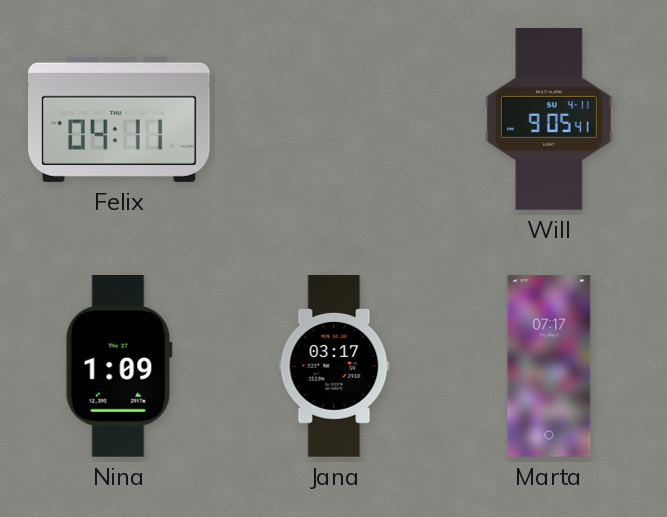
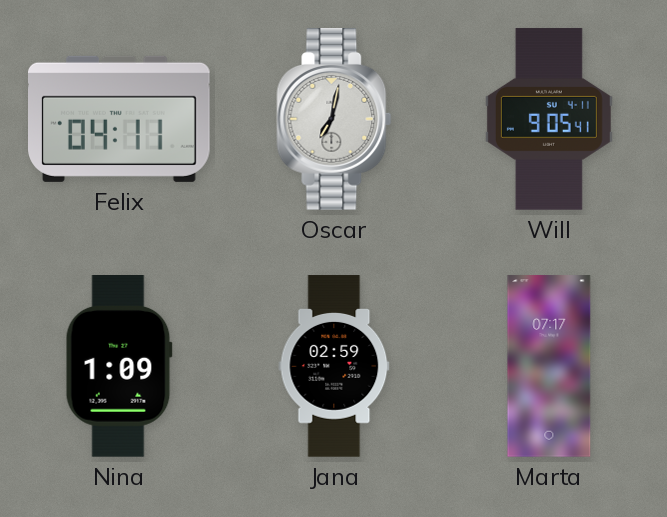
Oscar: none -> 7:02
Jana: 03:17 -> 02:59
